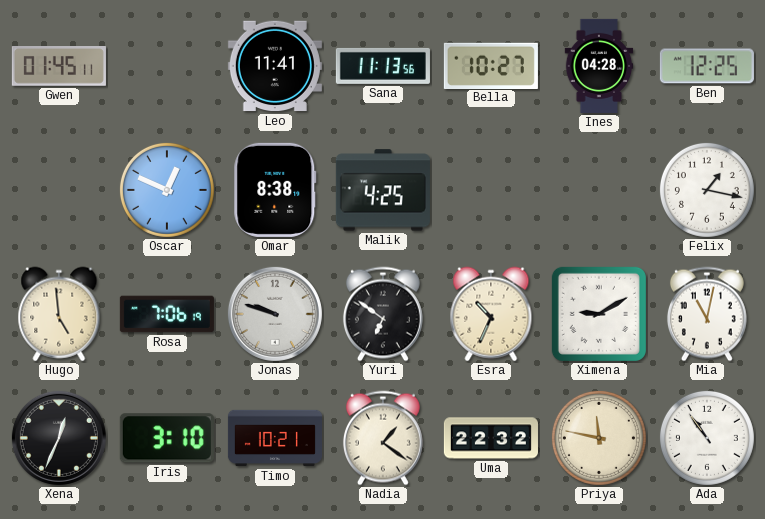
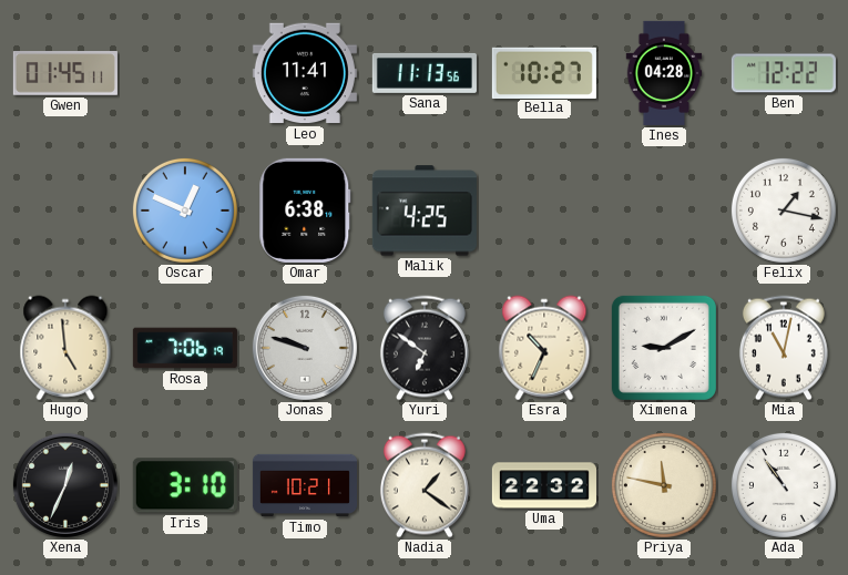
Ben: 12:25 -> 12:22
Omar: 8:38 -> 6:38
